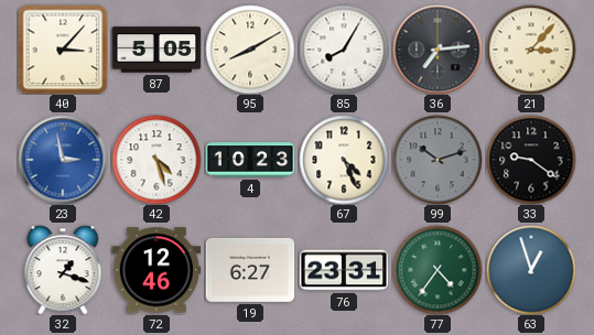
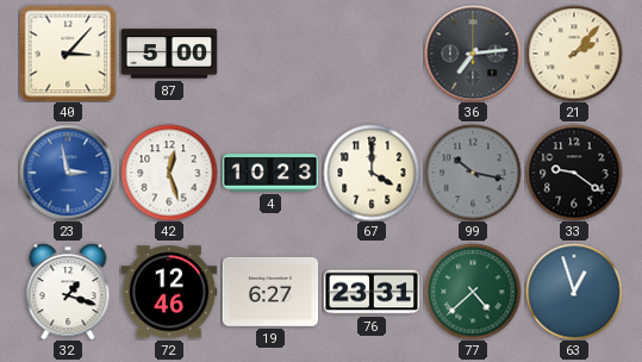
87: 5:05 -> 5:00
95: 8:10 -> none
85: 8:05 -> none
21: 3:07 -> 2:07
42: 4:27 -> 12:27
67: 4:26 -> 4:00
99: 10:12 -> 10:17
77: 4:36 -> 4:38
